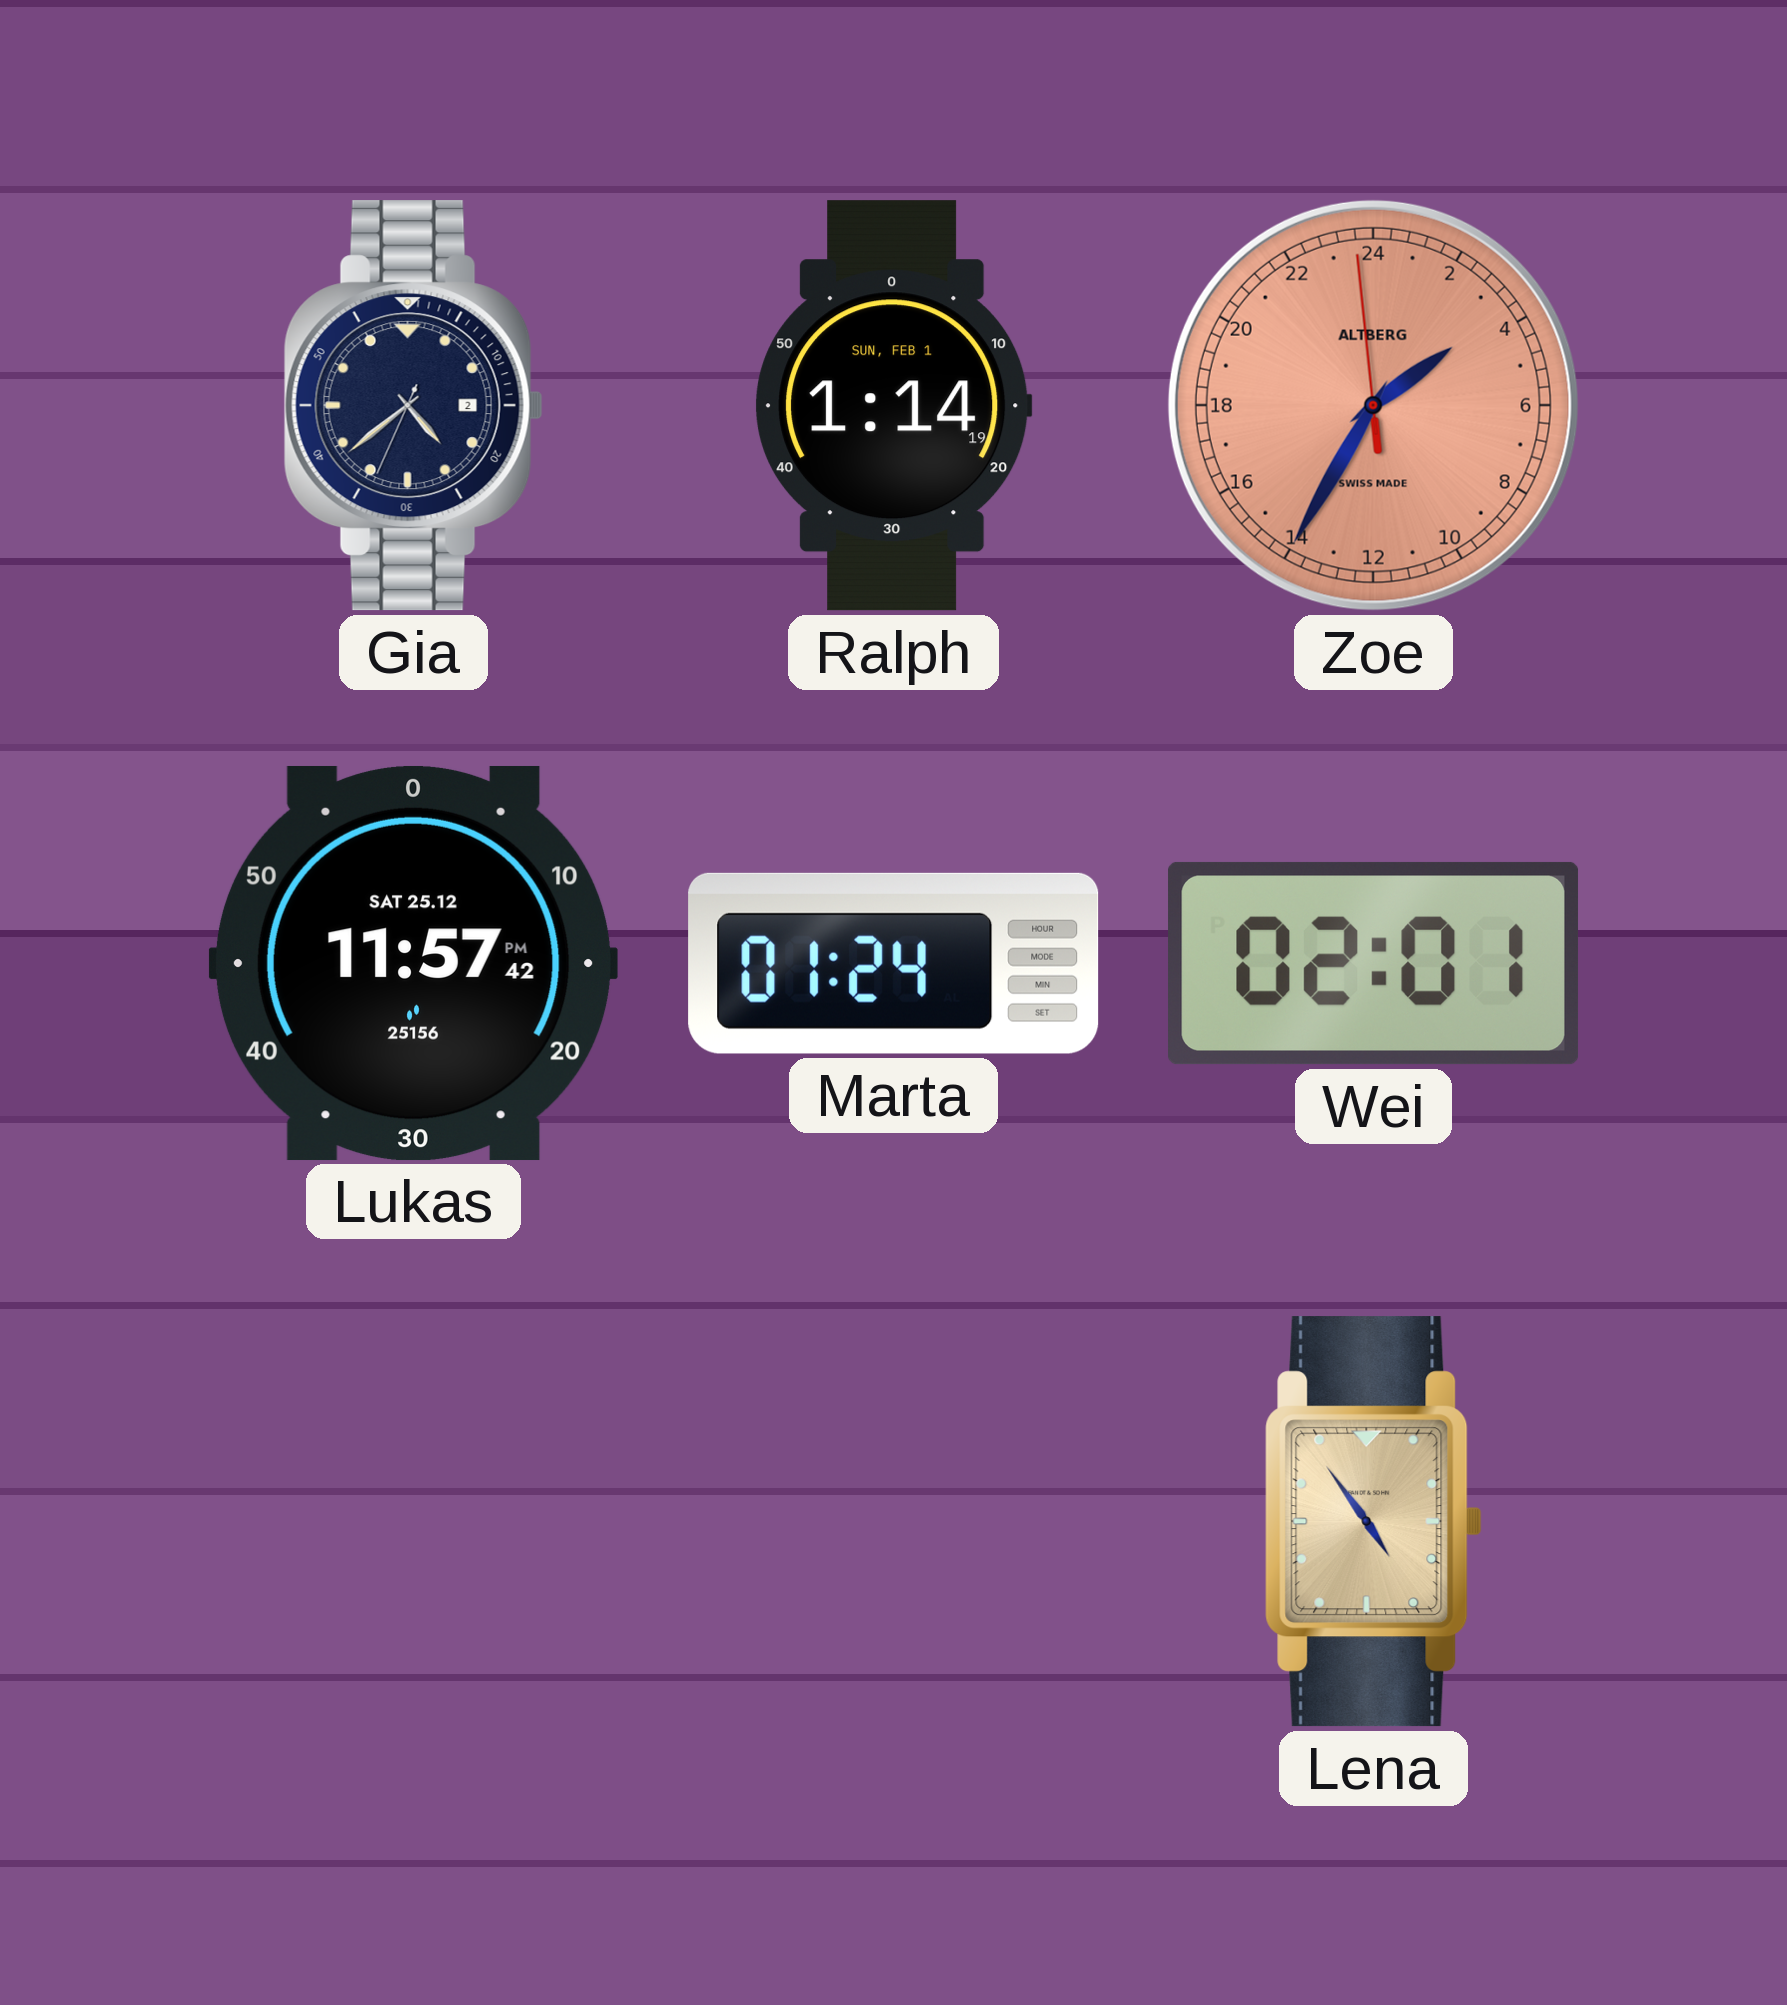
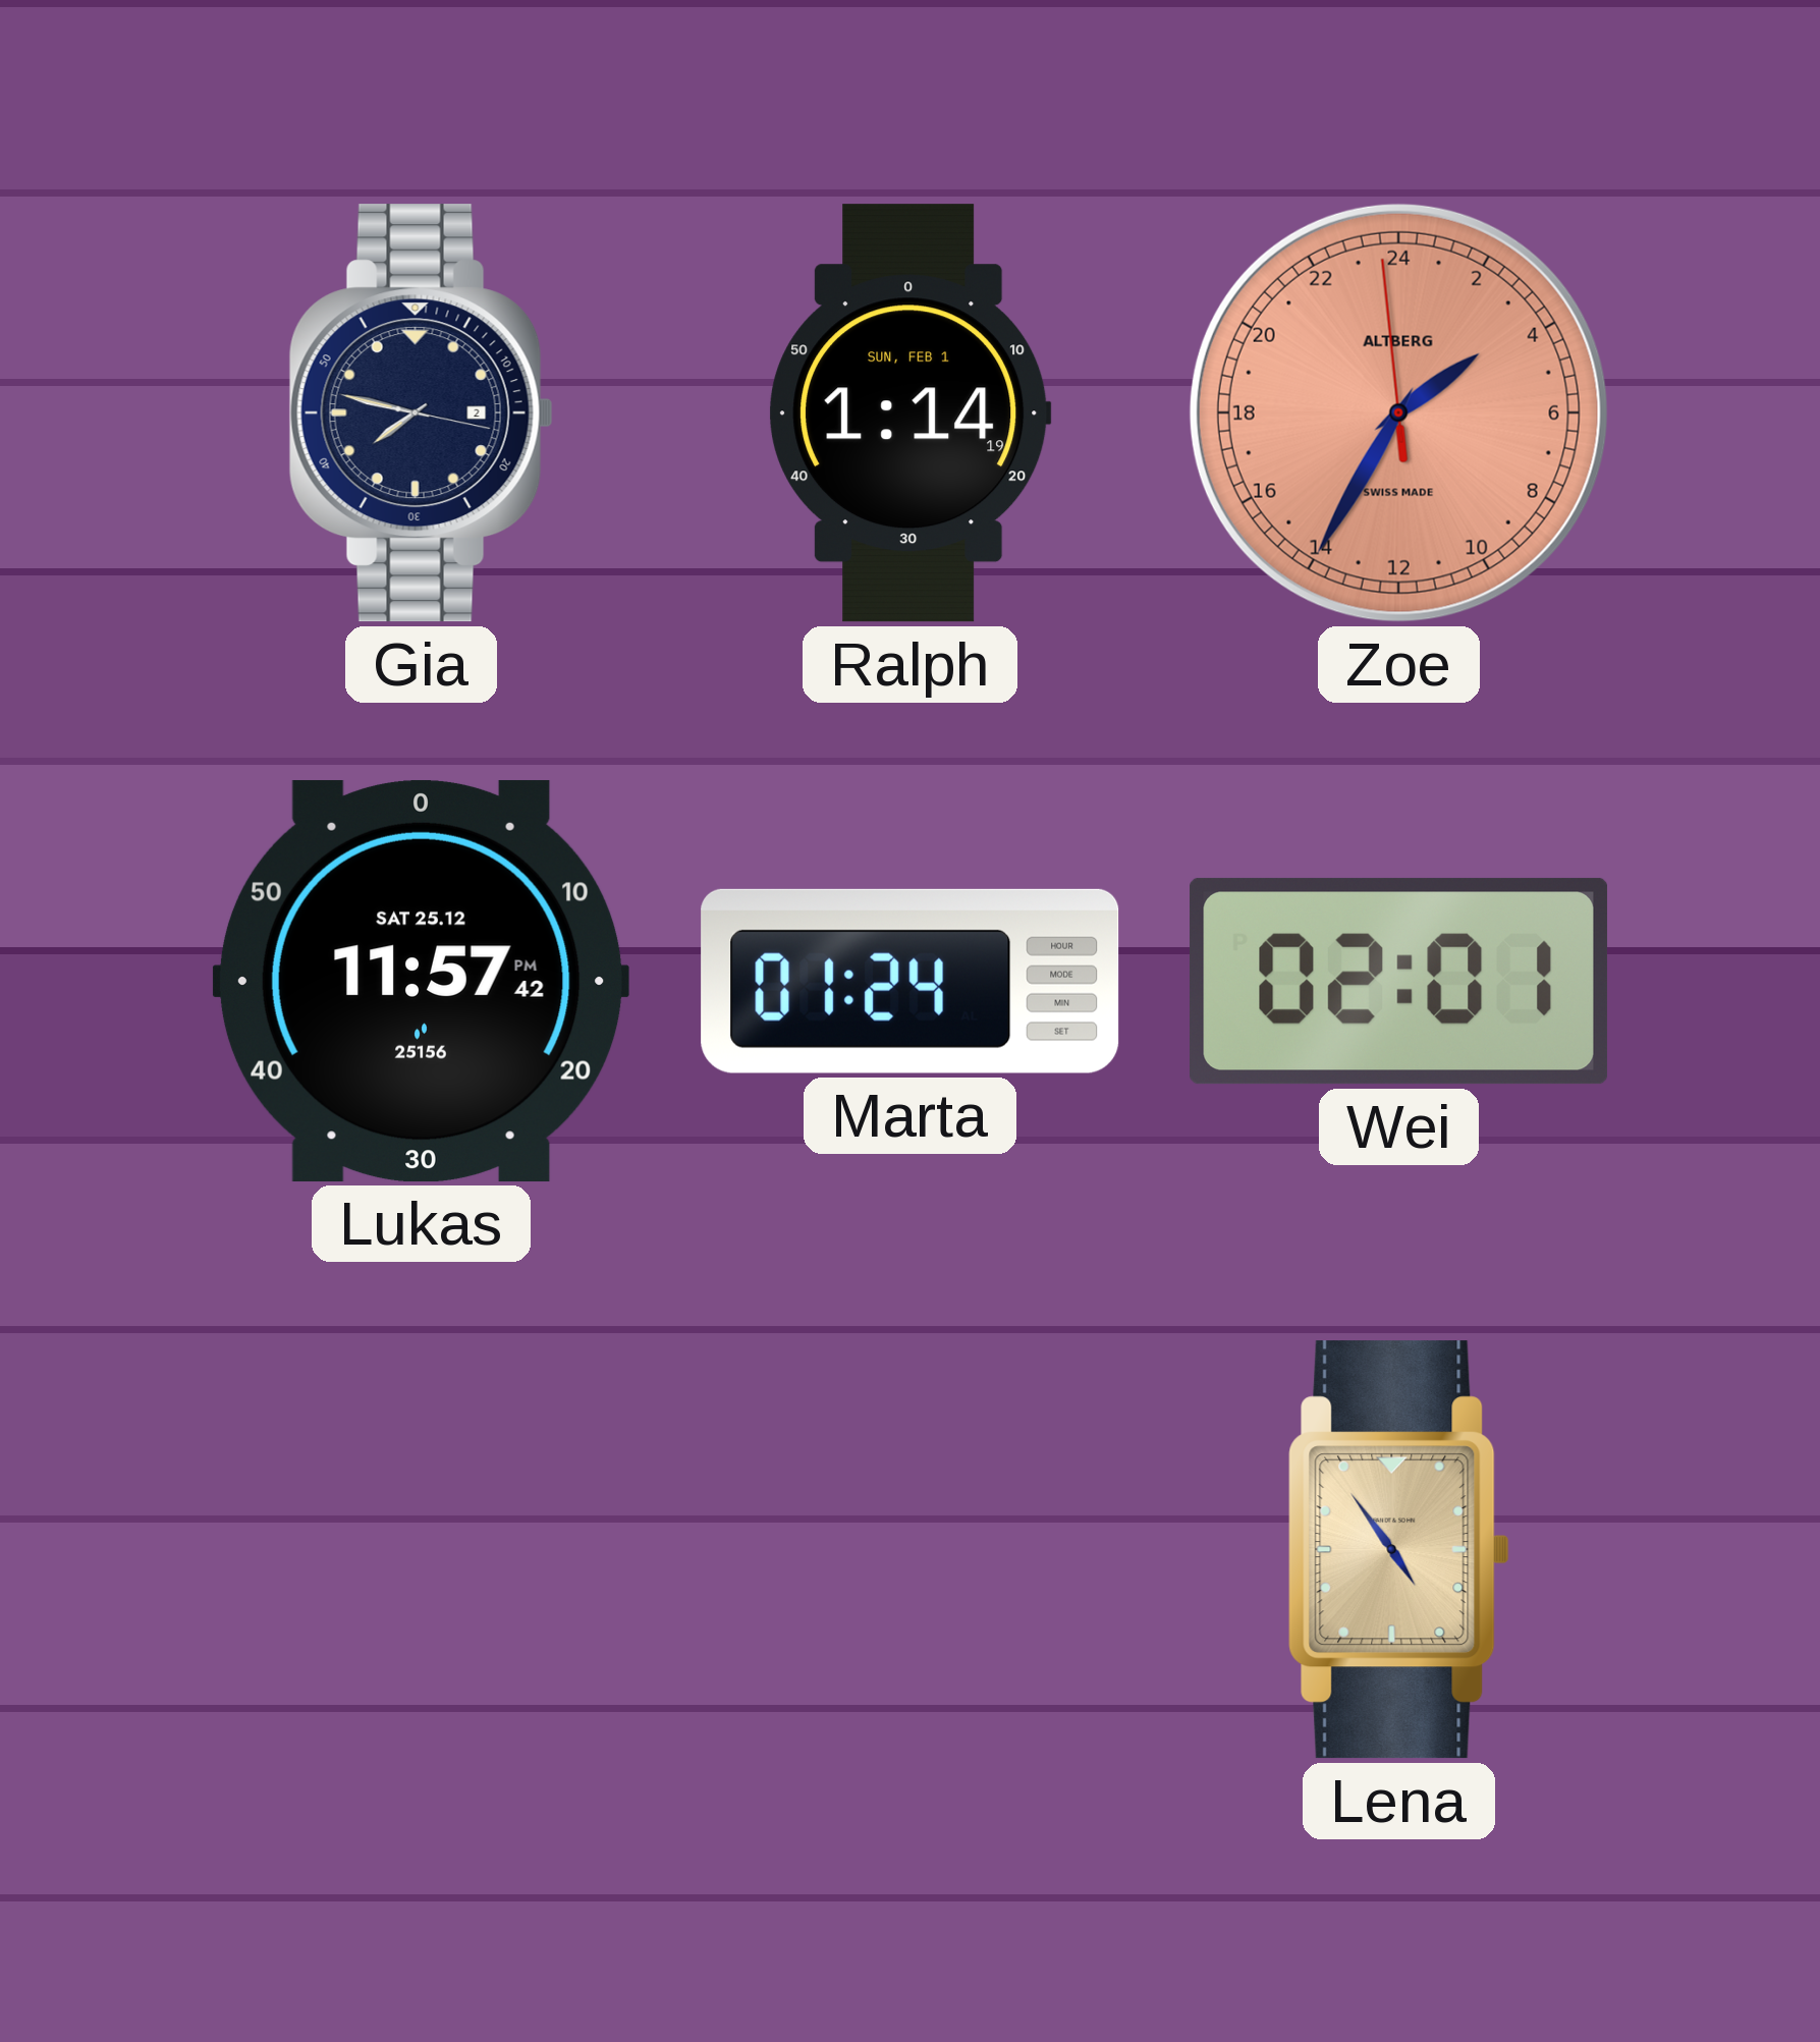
Gia: 4:38 -> 7:47
